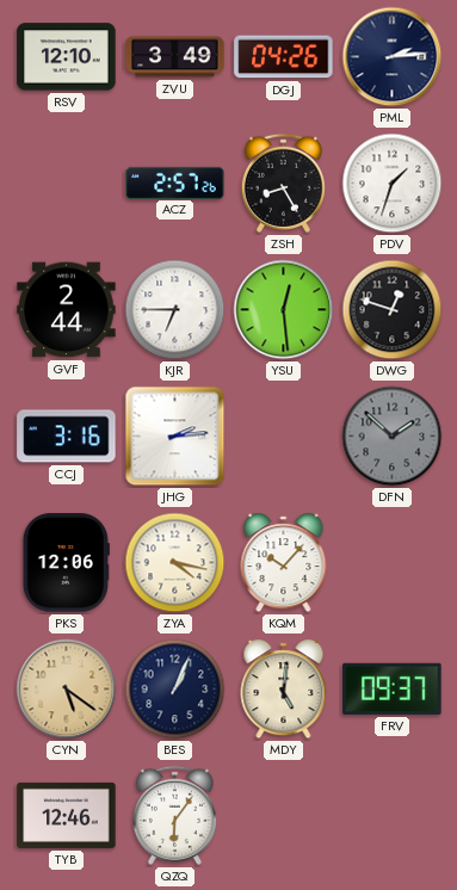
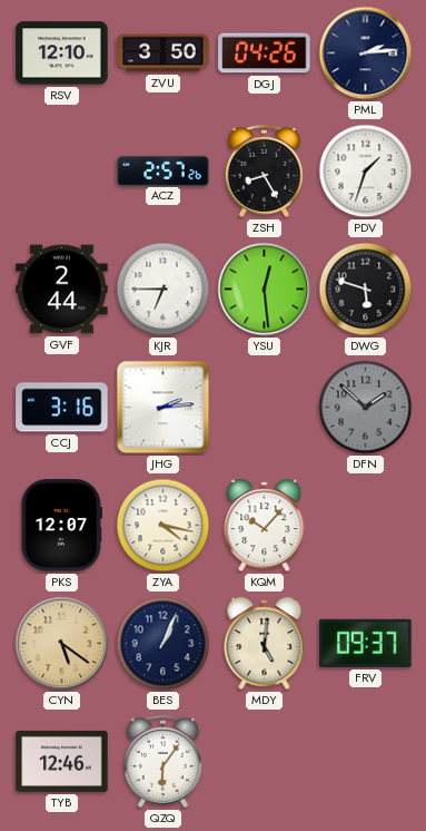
ZVU: 3:49 -> 3:50
DWG: 12:48 -> 5:48
PKS: 12:06 -> 12:07
